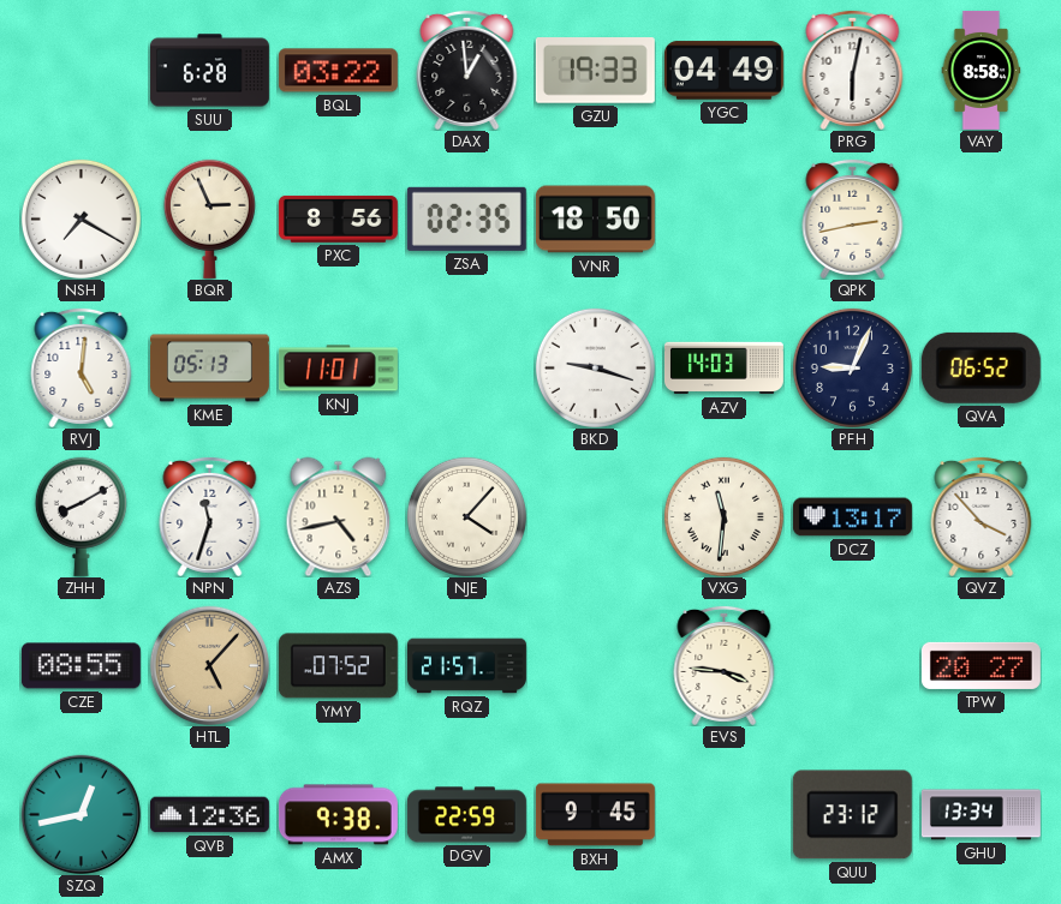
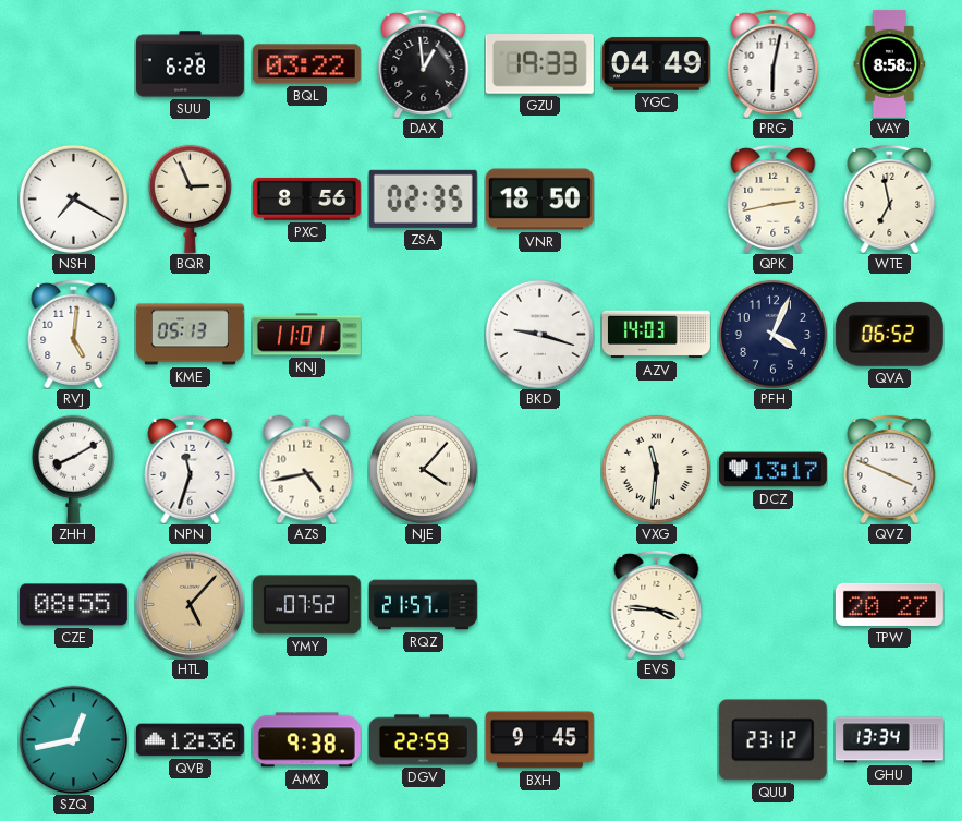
WTE: none -> 6:58
PFH: 9:04 -> 4:04
QVZ: 3:53 -> 3:49
